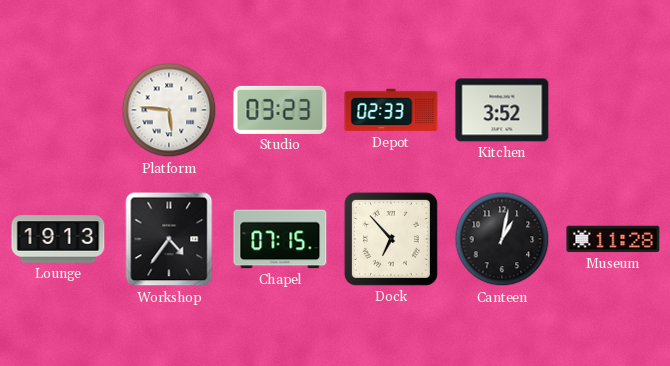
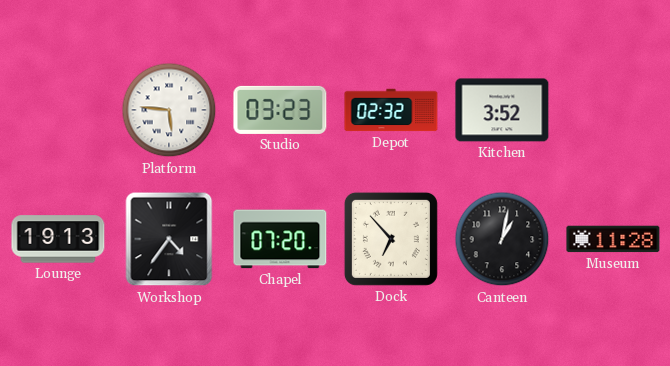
Depot: 02:33 -> 02:32
Chapel: 07:15 -> 07:20
